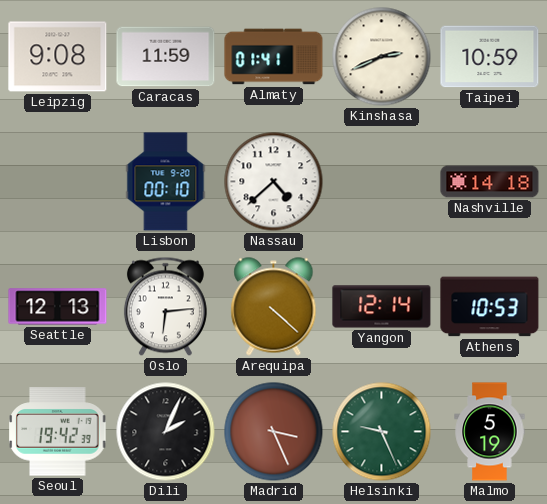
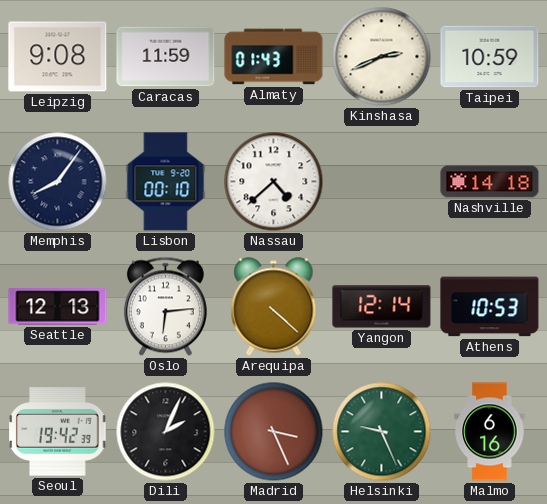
Almaty: 01:41 -> 01:43
Memphis: none -> 8:06
Malmo: 5:19 -> 6:16
